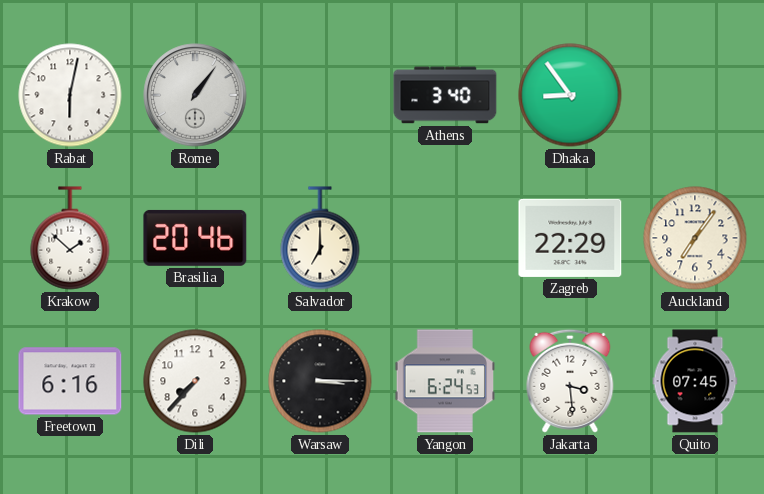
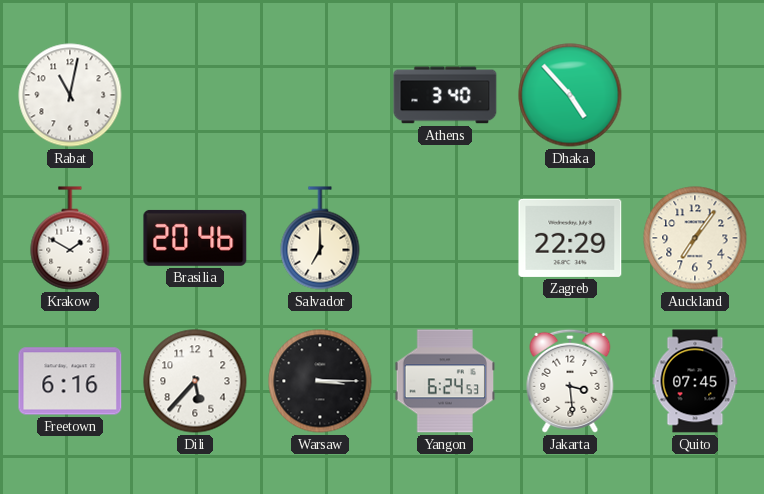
Rabat: 6:02 -> 11:02
Rome: 1:06 -> none
Dhaka: 8:54 -> 4:53
Krakow: 1:52 -> 1:50
Dili: 7:37 -> 5:37
